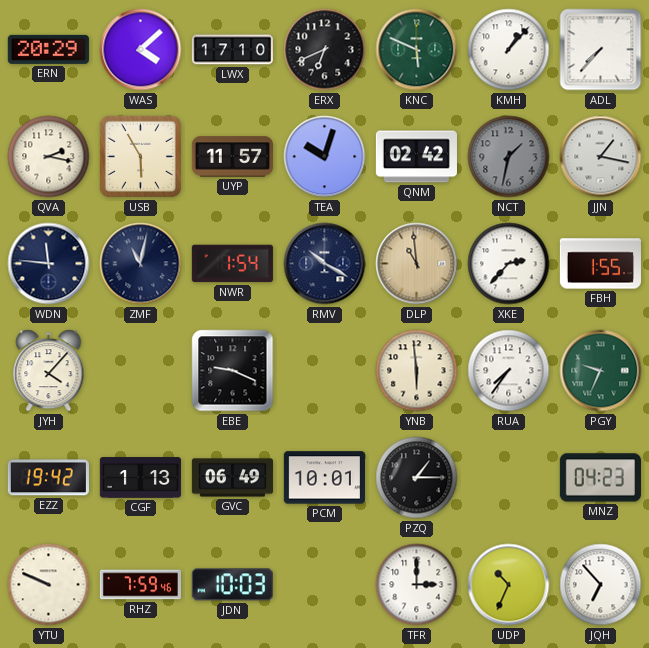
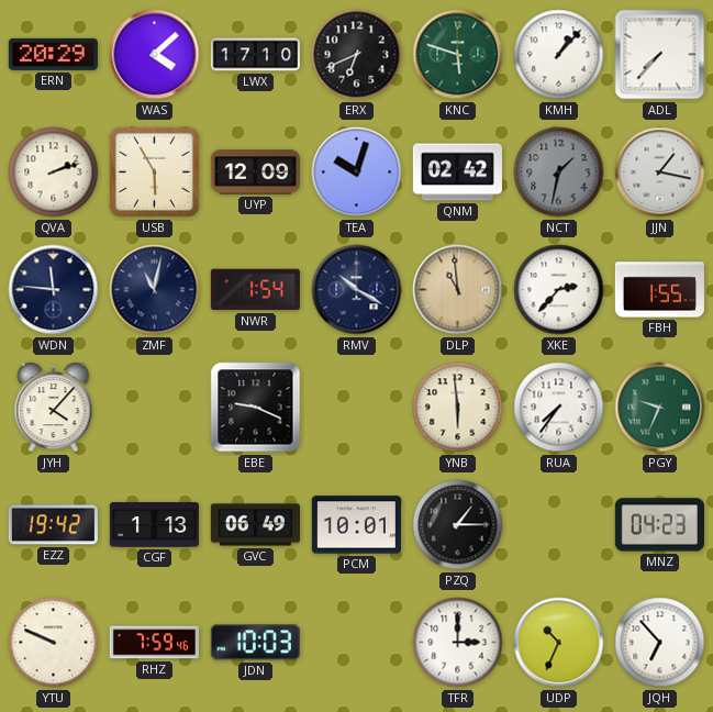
KNC: 5:49 -> 5:48
QVA: 2:17 -> 2:12
UYP: 11:57 -> 12:09
